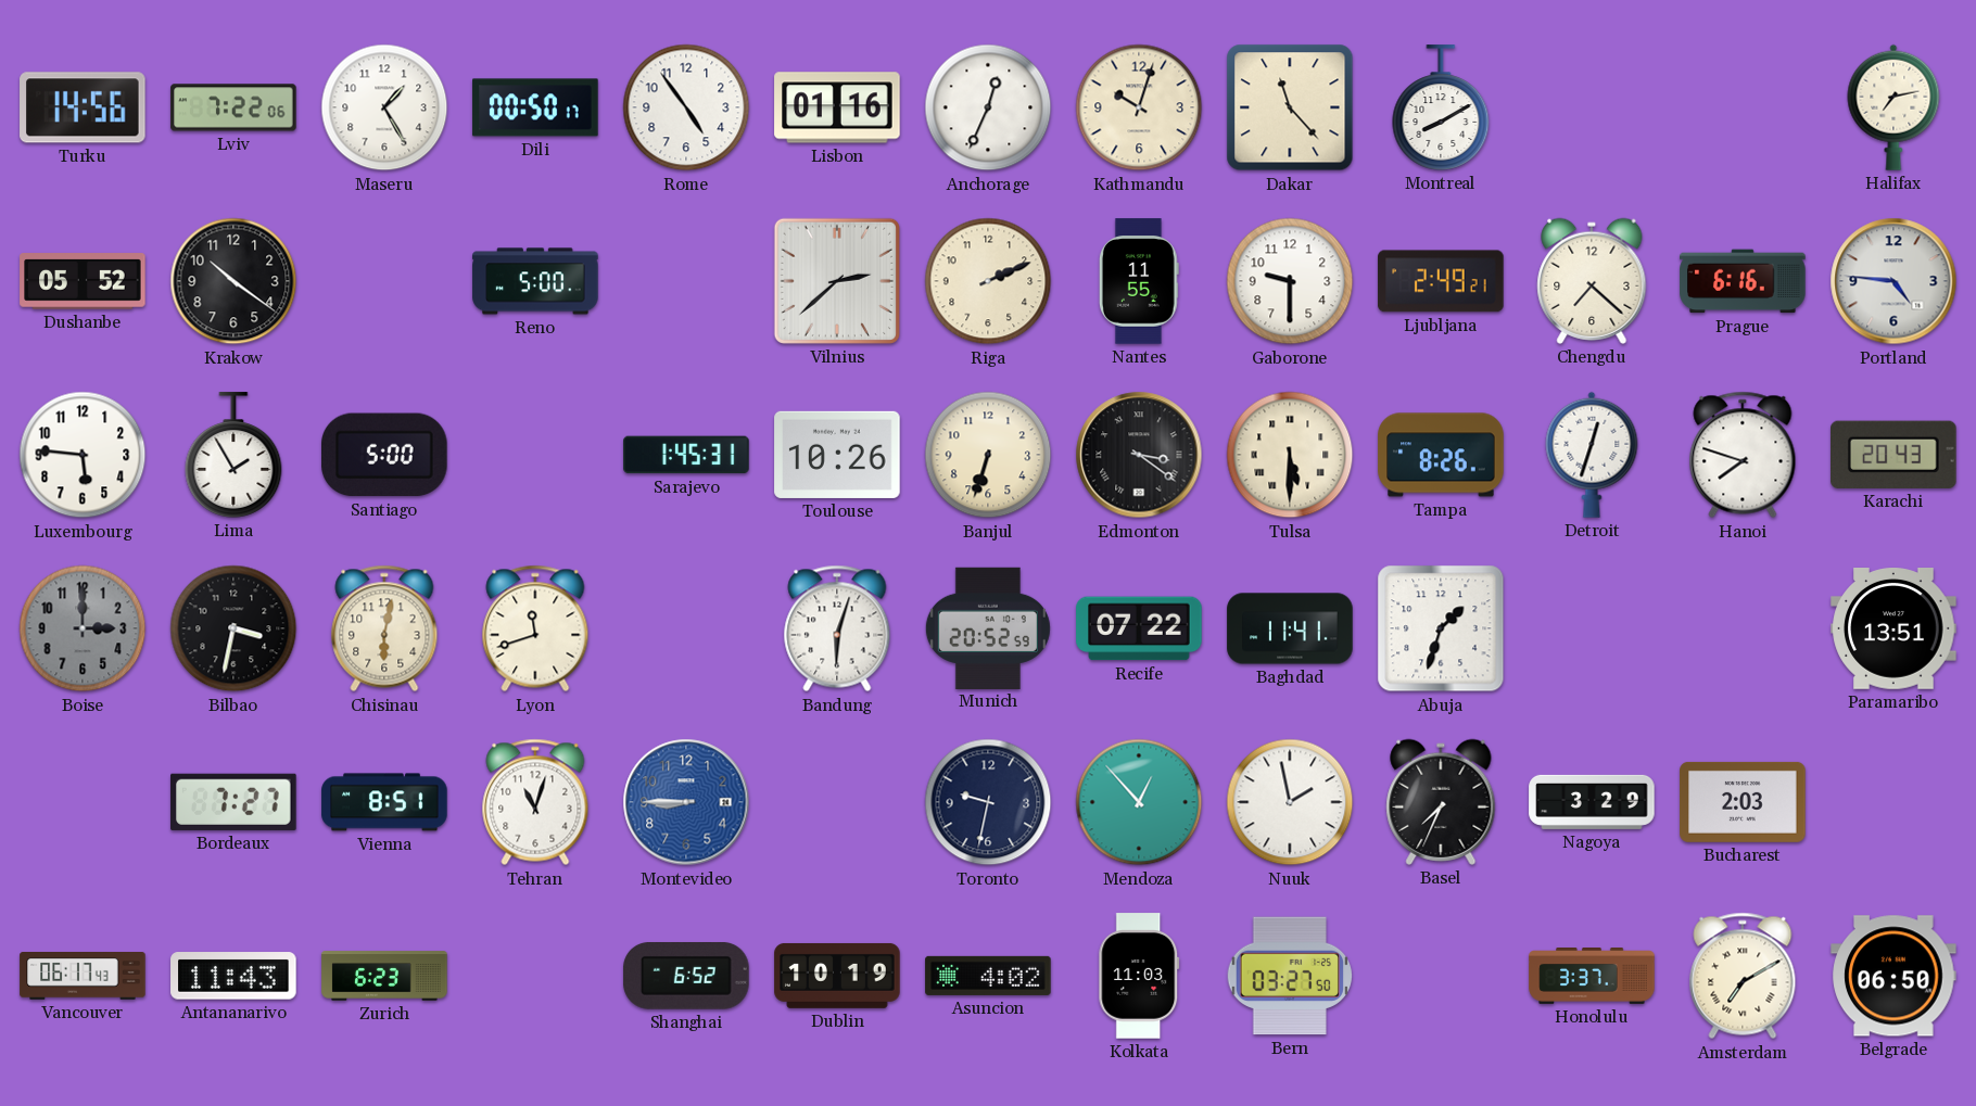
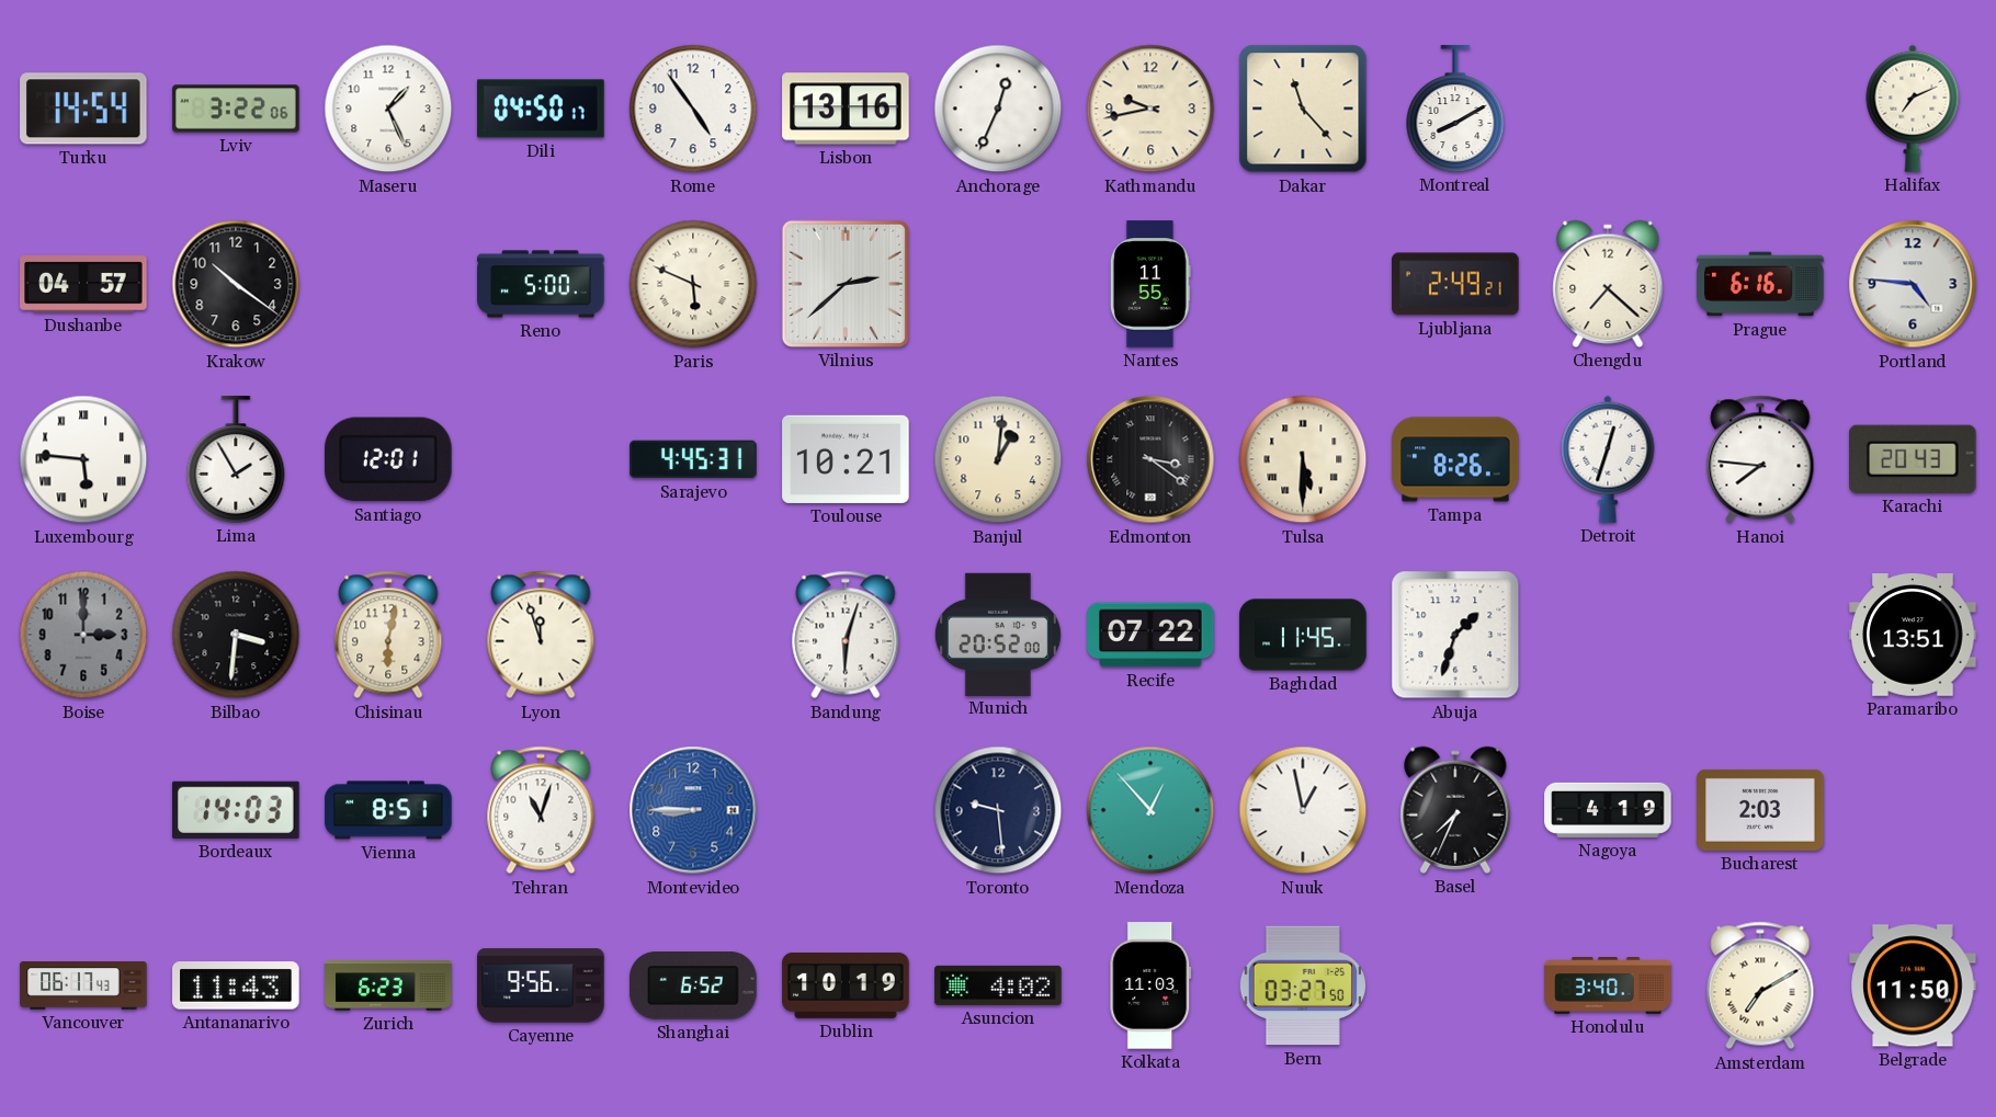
Turku: 14:56 -> 14:54
Lviv: 7:22 -> 3:22
Maseru: 1:25 -> 1:26
Dili: 00:50 -> 04:50
Lisbon: 01:16 -> 13:16
Kathmandu: 10:03 -> 9:43
Halifax: 7:13 -> 7:11
Dushanbe: 05:52 -> 04:57
Paris: none -> 5:49
Riga: 2:11 -> none
Gaborone: 9:30 -> none
Luxembourg numerals: Arabic -> Roman
Santiago: 5:00 -> 12:01
Sarajevo: 1:45 -> 4:45
Toulouse: 10:26 -> 10:21
Banjul: 6:33 -> 1:01
Hanoi: 7:48 -> 7:46
Bilbao: 3:32 -> 3:31
Lyon: 11:42 -> 11:57
Munich: 20:52:59 -> 20:52:00
Baghdad: 11:41 -> 11:45
Bordeaux: 7:27 -> 14:03
Toronto: 9:32 -> 9:29
Nuuk: 1:58 -> 12:58
Nagoya: 3:29 -> 4:19
Cayenne: none -> 9:56
Honolulu: 3:37 -> 3:40
Belgrade: 06:50 -> 11:50
